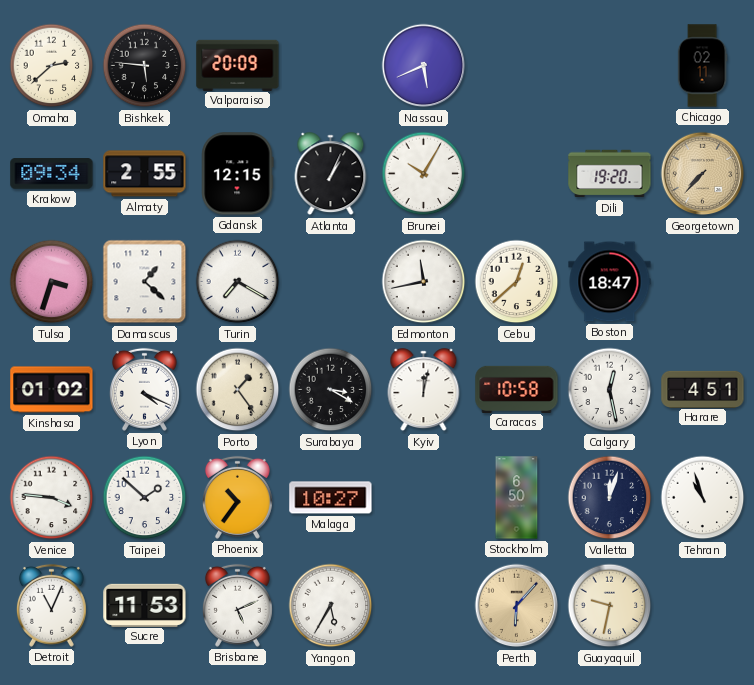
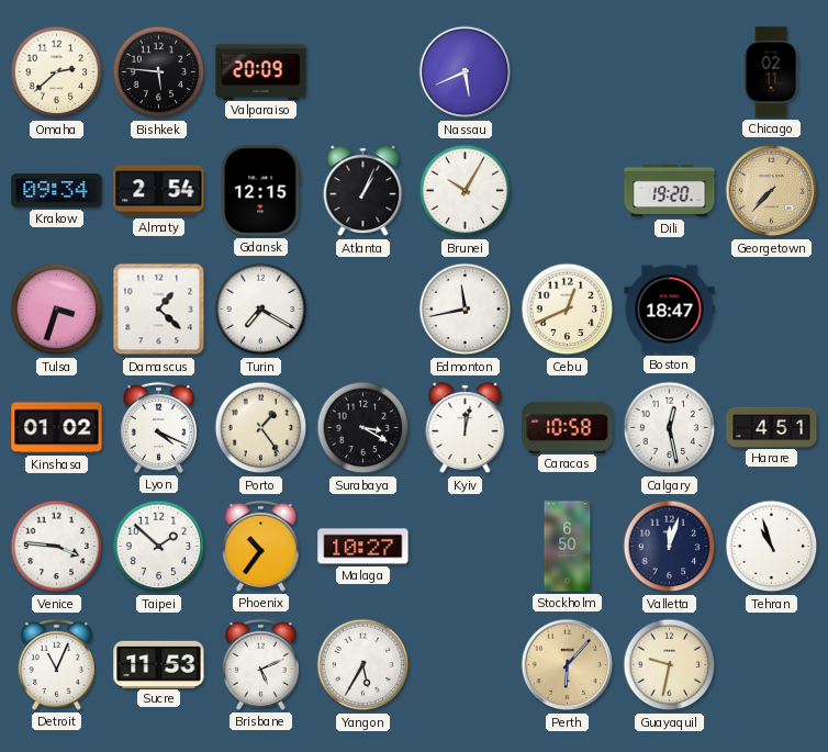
Almaty: 2:55 -> 2:54
Cebu: 12:38 -> 12:41
